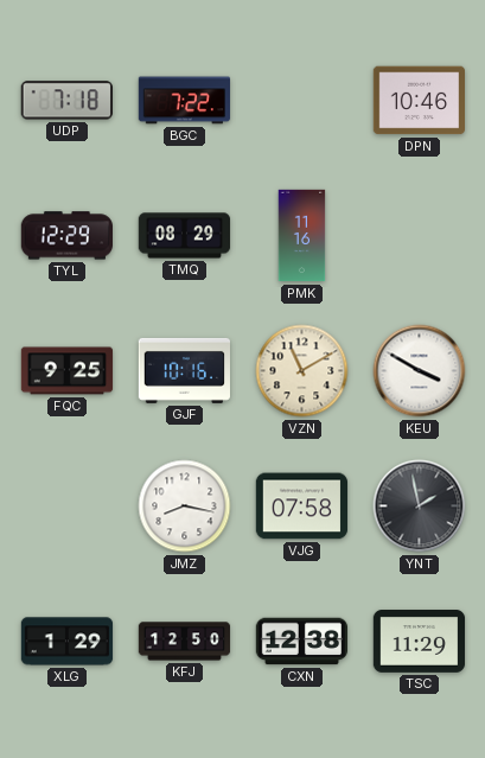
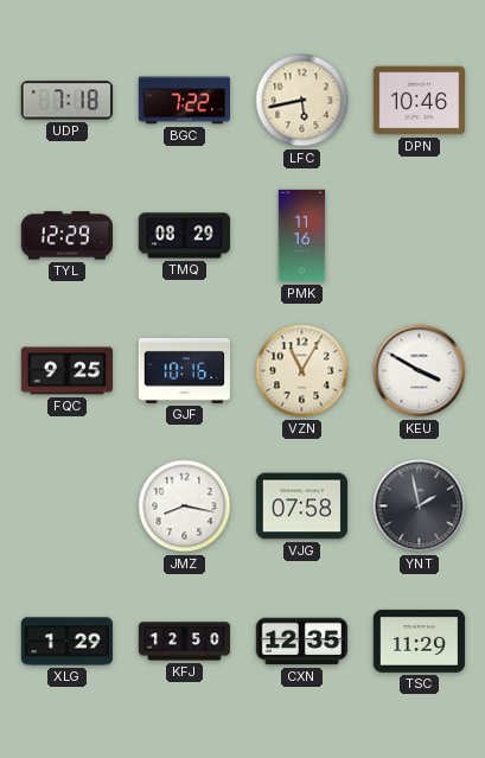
LFC: none -> 5:43
VZN: 11:10 -> 11:05
CXN: 12:38 -> 12:35
